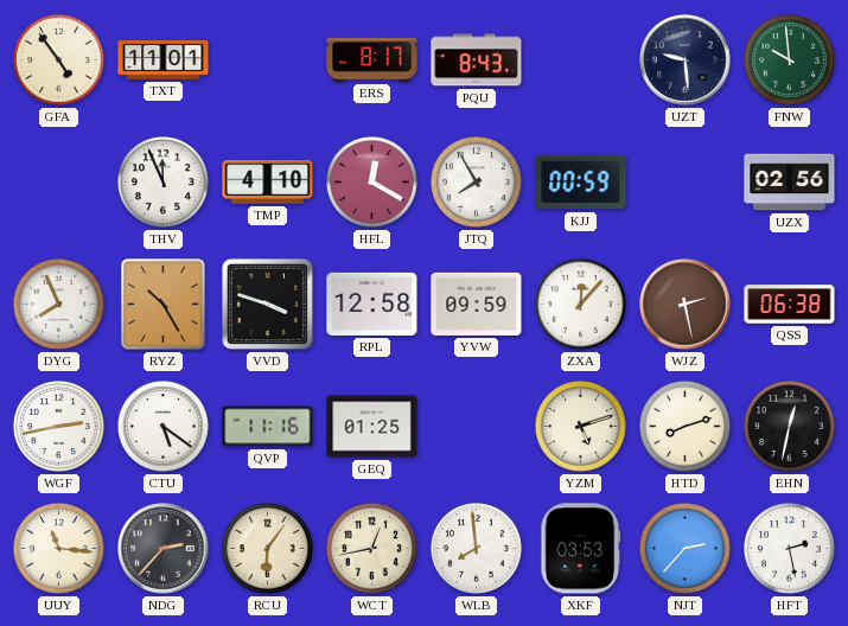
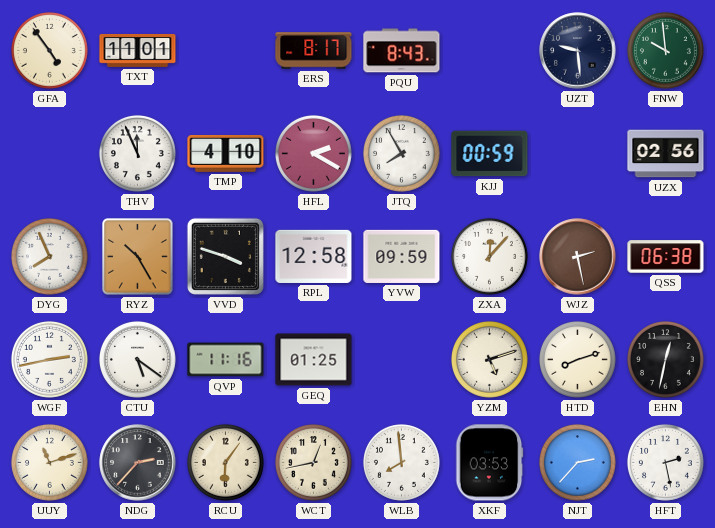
HFL: 12:20 -> 2:20
UUY: 11:16 -> 11:12
